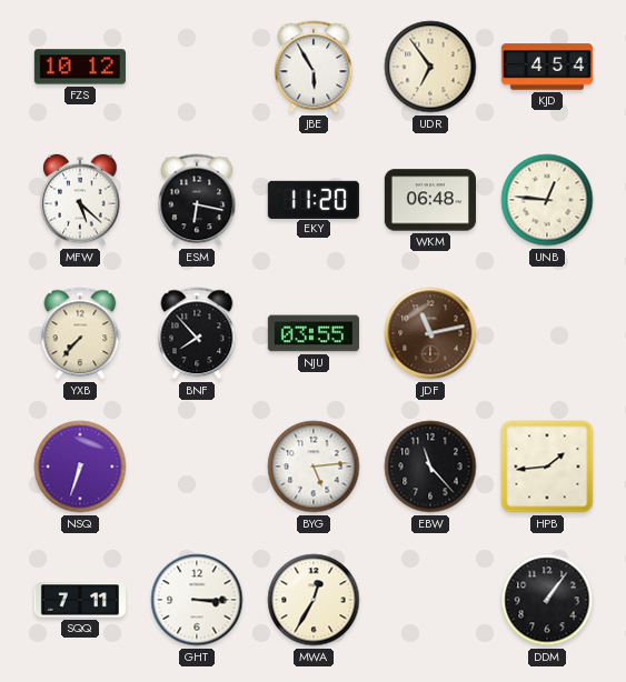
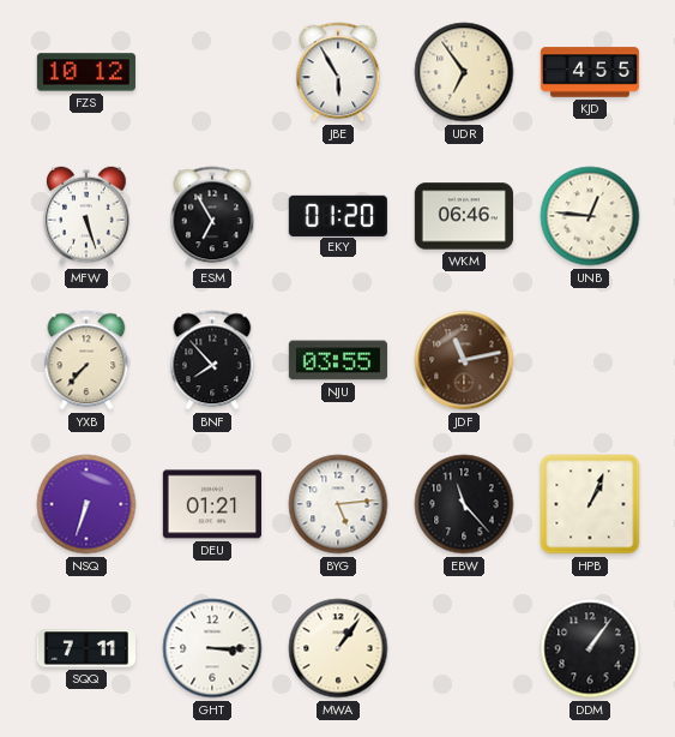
KJD: 4:54 -> 4:55
MFW: 5:22 -> 5:27
ESM: 6:17 -> 6:55
EKY: 11:20 -> 01:20
WKM: 06:48 -> 06:46
DEU: none -> 01:21
HPB: 1:44 -> 1:04
MWA: 12:35 -> 1:06
